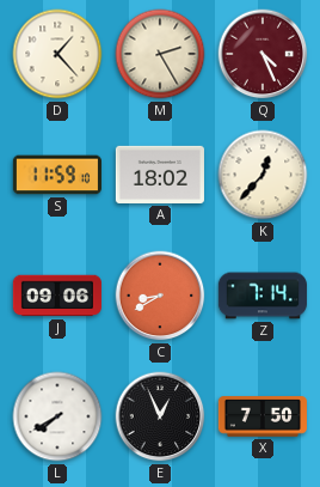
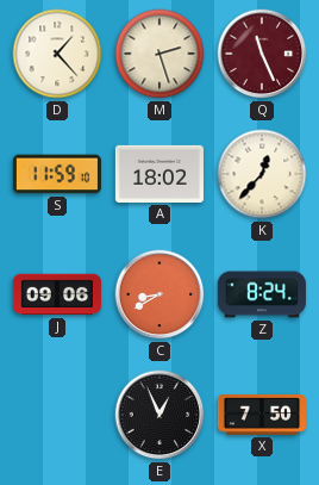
M: 2:25 -> 2:27
Q: 4:26 -> 11:26
Z: 7:14 -> 8:24
L: 7:40 -> none
